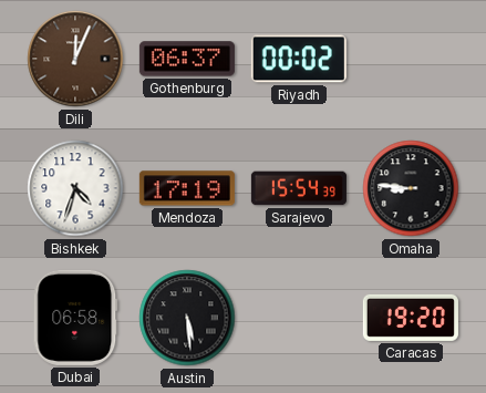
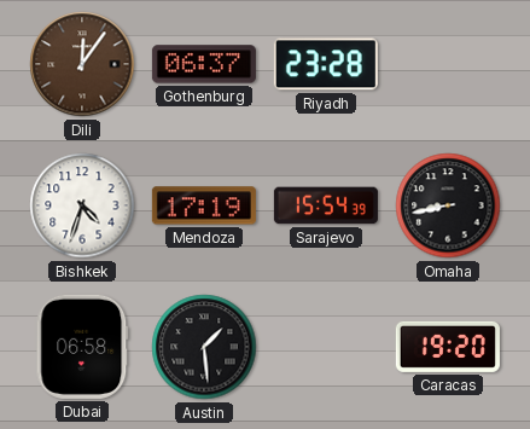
Dili: 12:04 -> 12:06
Riyadh: 00:02 -> 23:28
Omaha: 8:46 -> 8:43
Austin: 5:29 -> 1:29
